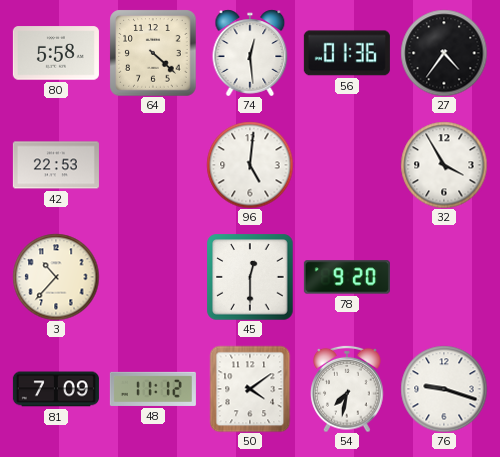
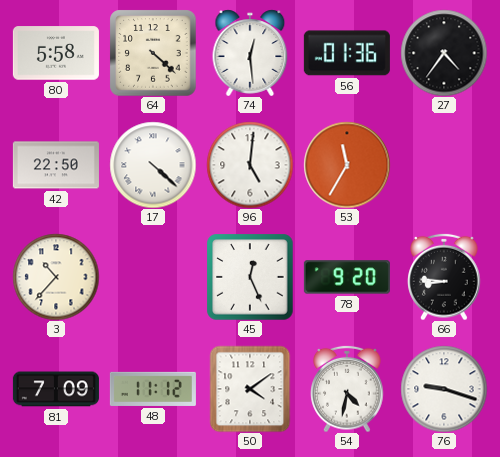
42: 22:53 -> 22:50
17: none -> 4:22
53: none -> 11:35
32: 3:55 -> none
45: 12:30 -> 12:26
66: none -> 8:46
54: 7:32 -> 4:32
